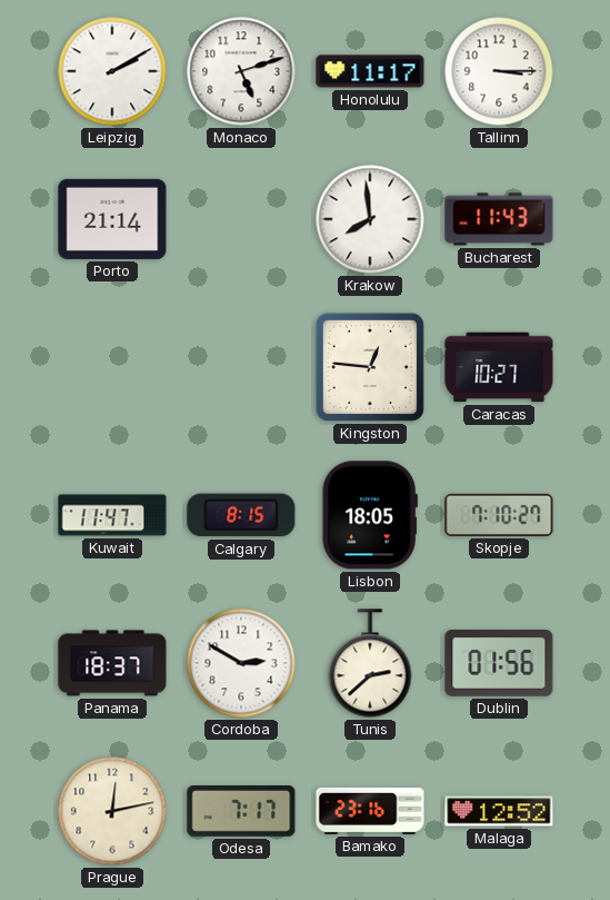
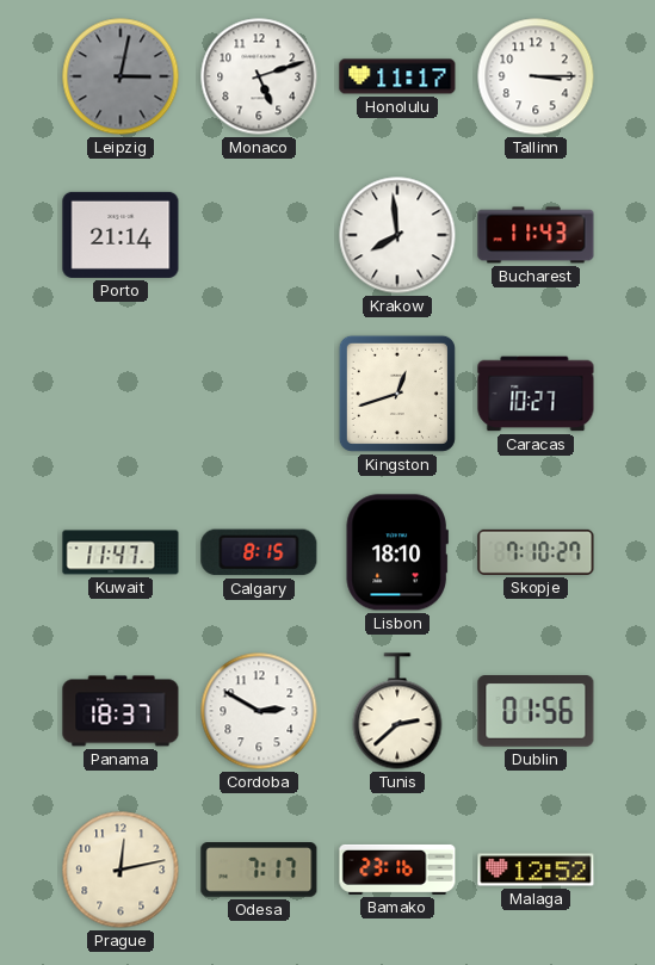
Leipzig: 2:10 -> 3:02
Leipzig dial: white -> grey
Kingston: 12:46 -> 12:42
Lisbon: 18:05 -> 18:10
